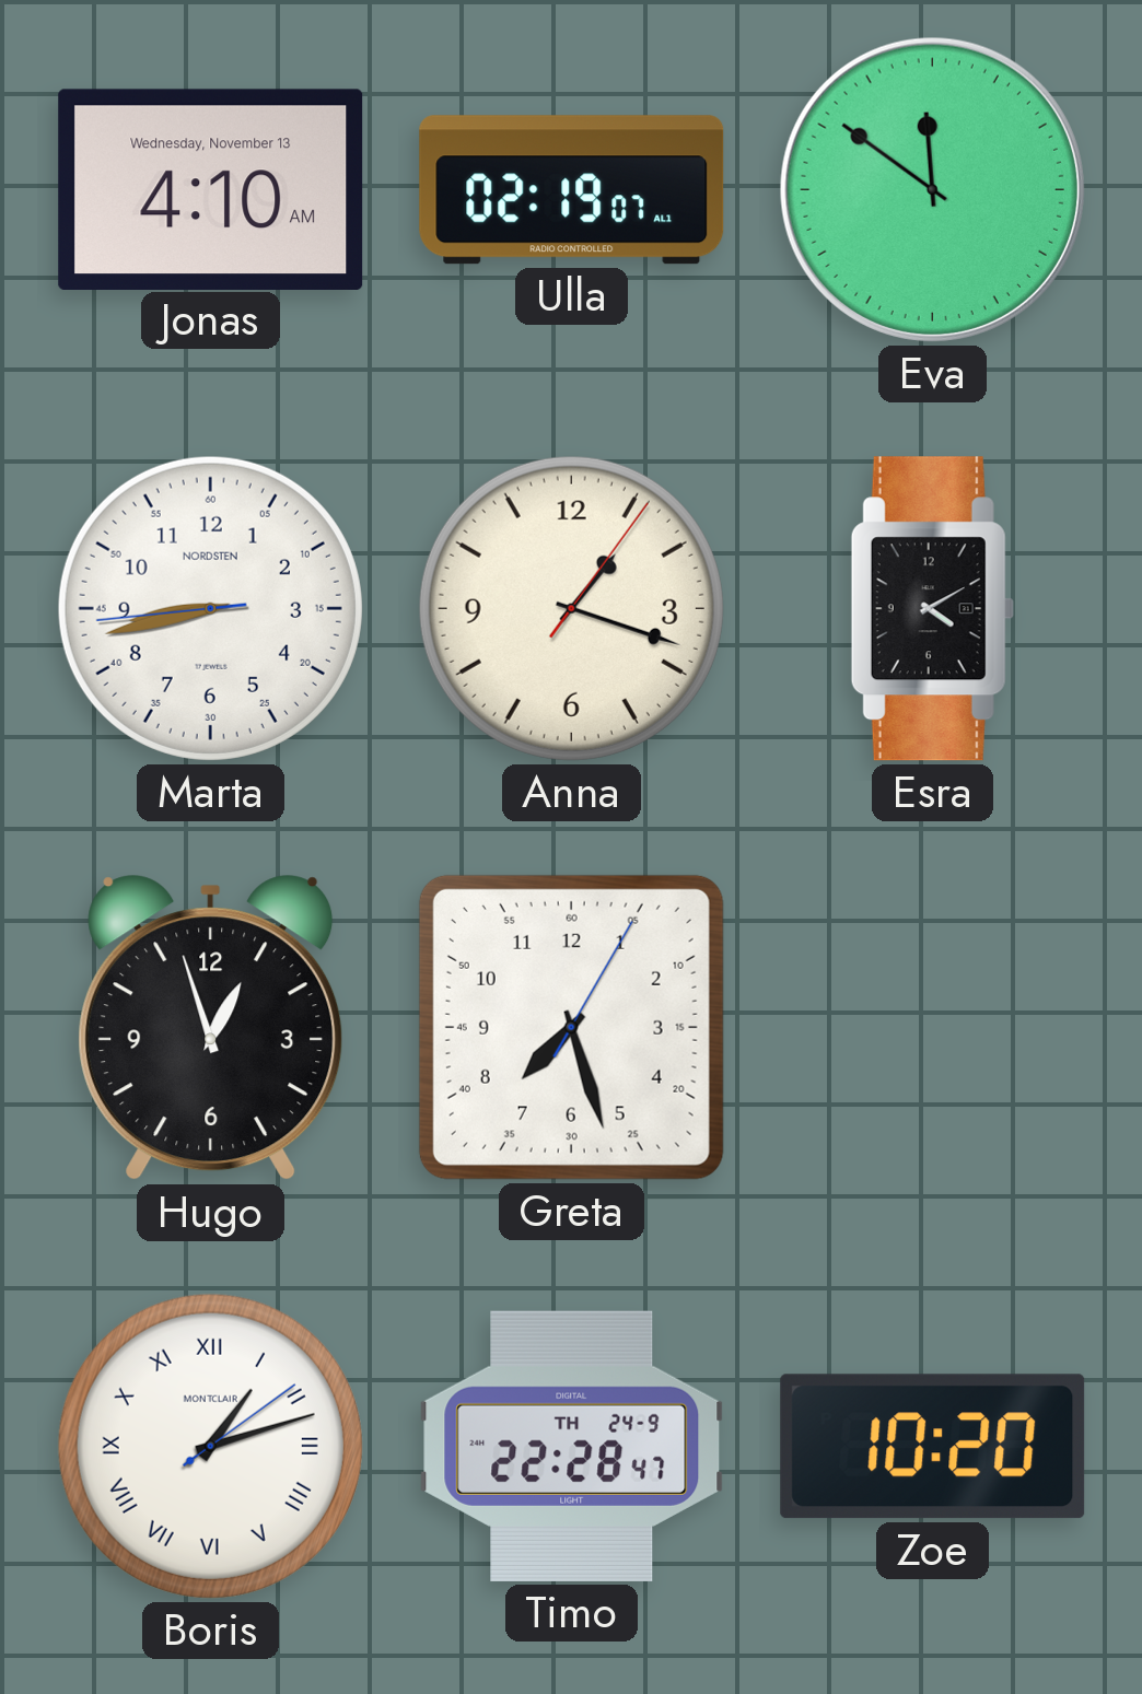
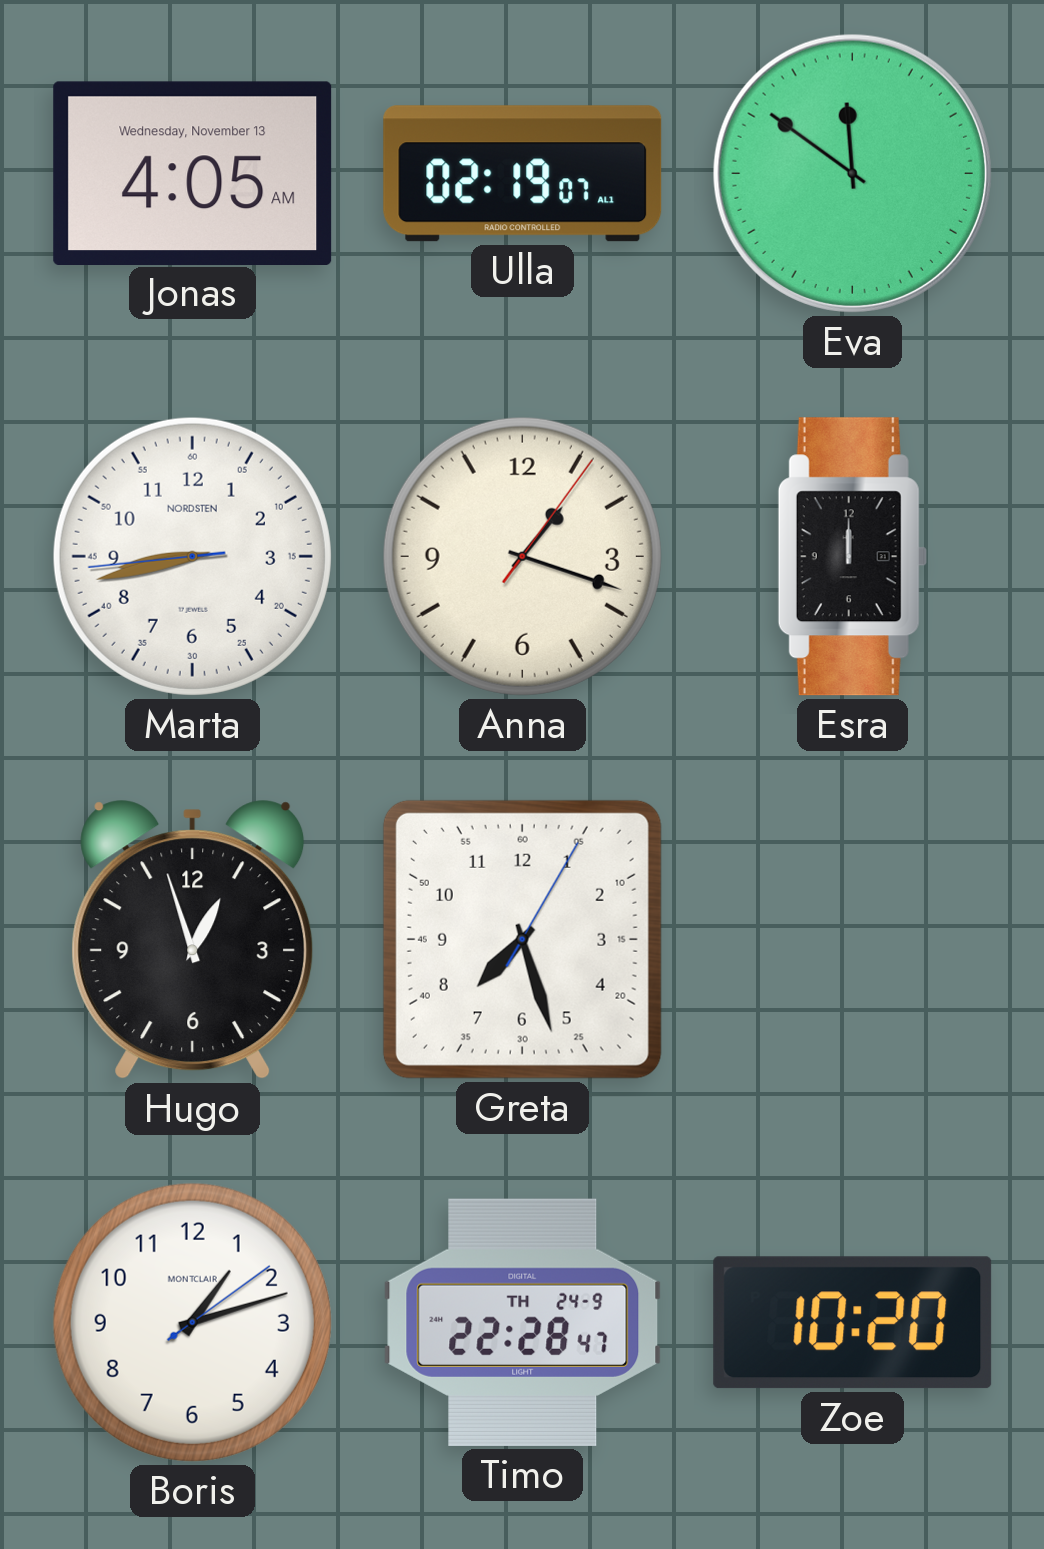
Jonas: 4:10 -> 4:05
Esra: 4:10 -> 12:00
Boris numerals: Roman -> Arabic
